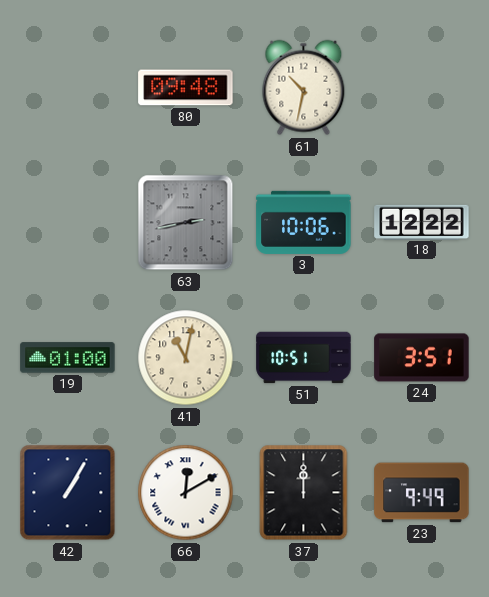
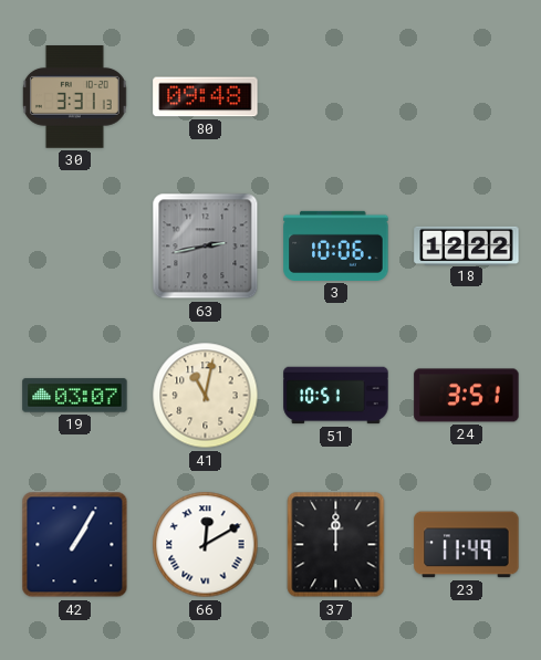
30: none -> 3:31
61: 10:32 -> none
19: 01:00 -> 03:07
23: 9:49 -> 11:49
